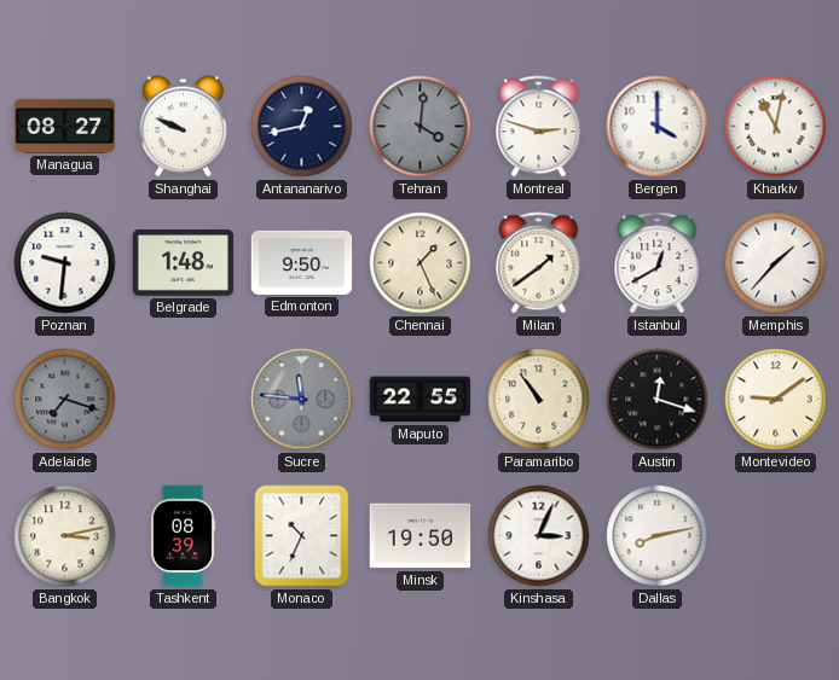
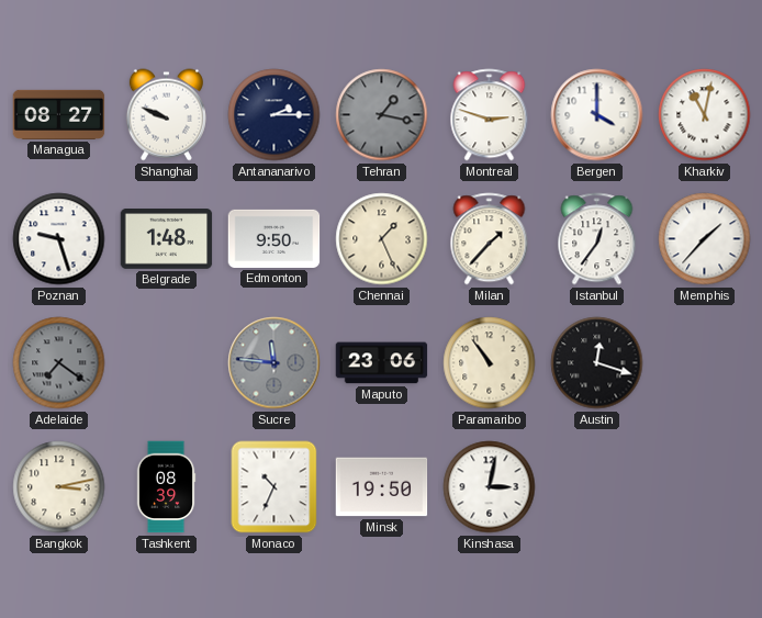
Antananarivo: 12:43 -> 2:15
Tehran: 4:01 -> 1:17
Poznan: 9:31 -> 9:27
Milan: 1:39 -> 1:37
Istanbul: 12:40 -> 12:36
Adelaide: 7:18 -> 7:21
Maputo: 22:55 -> 23:06
Montevideo: 9:09 -> none
Kinshasa: 3:04 -> 3:02
Dallas: 8:13 -> none
